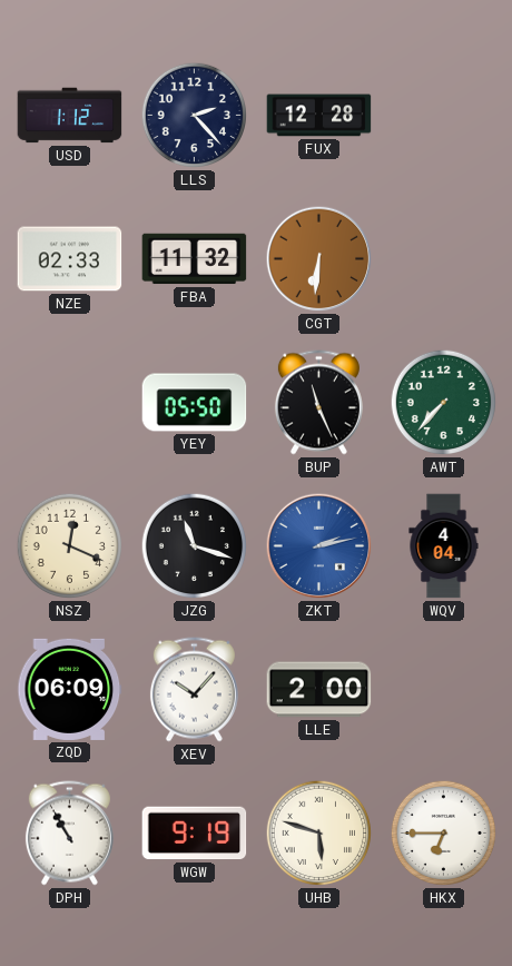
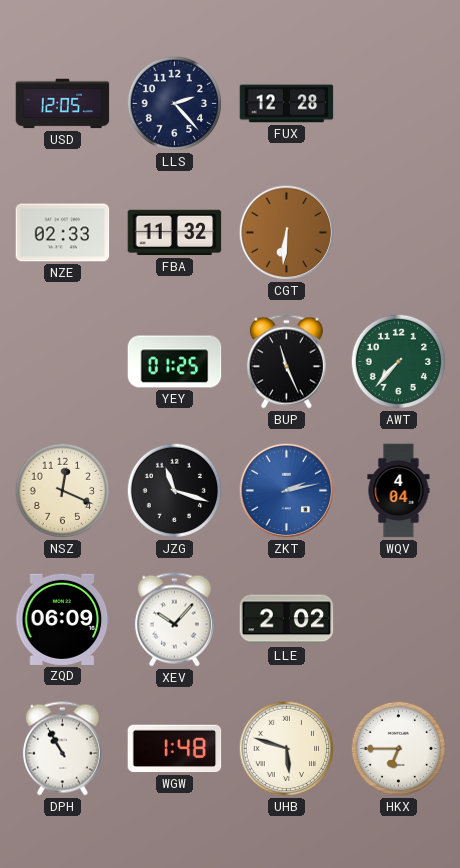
USD: 1:12 -> 12:05
YEY: 05:50 -> 01:25
LLE: 2:00 -> 2:02
WGW: 9:19 -> 1:48
